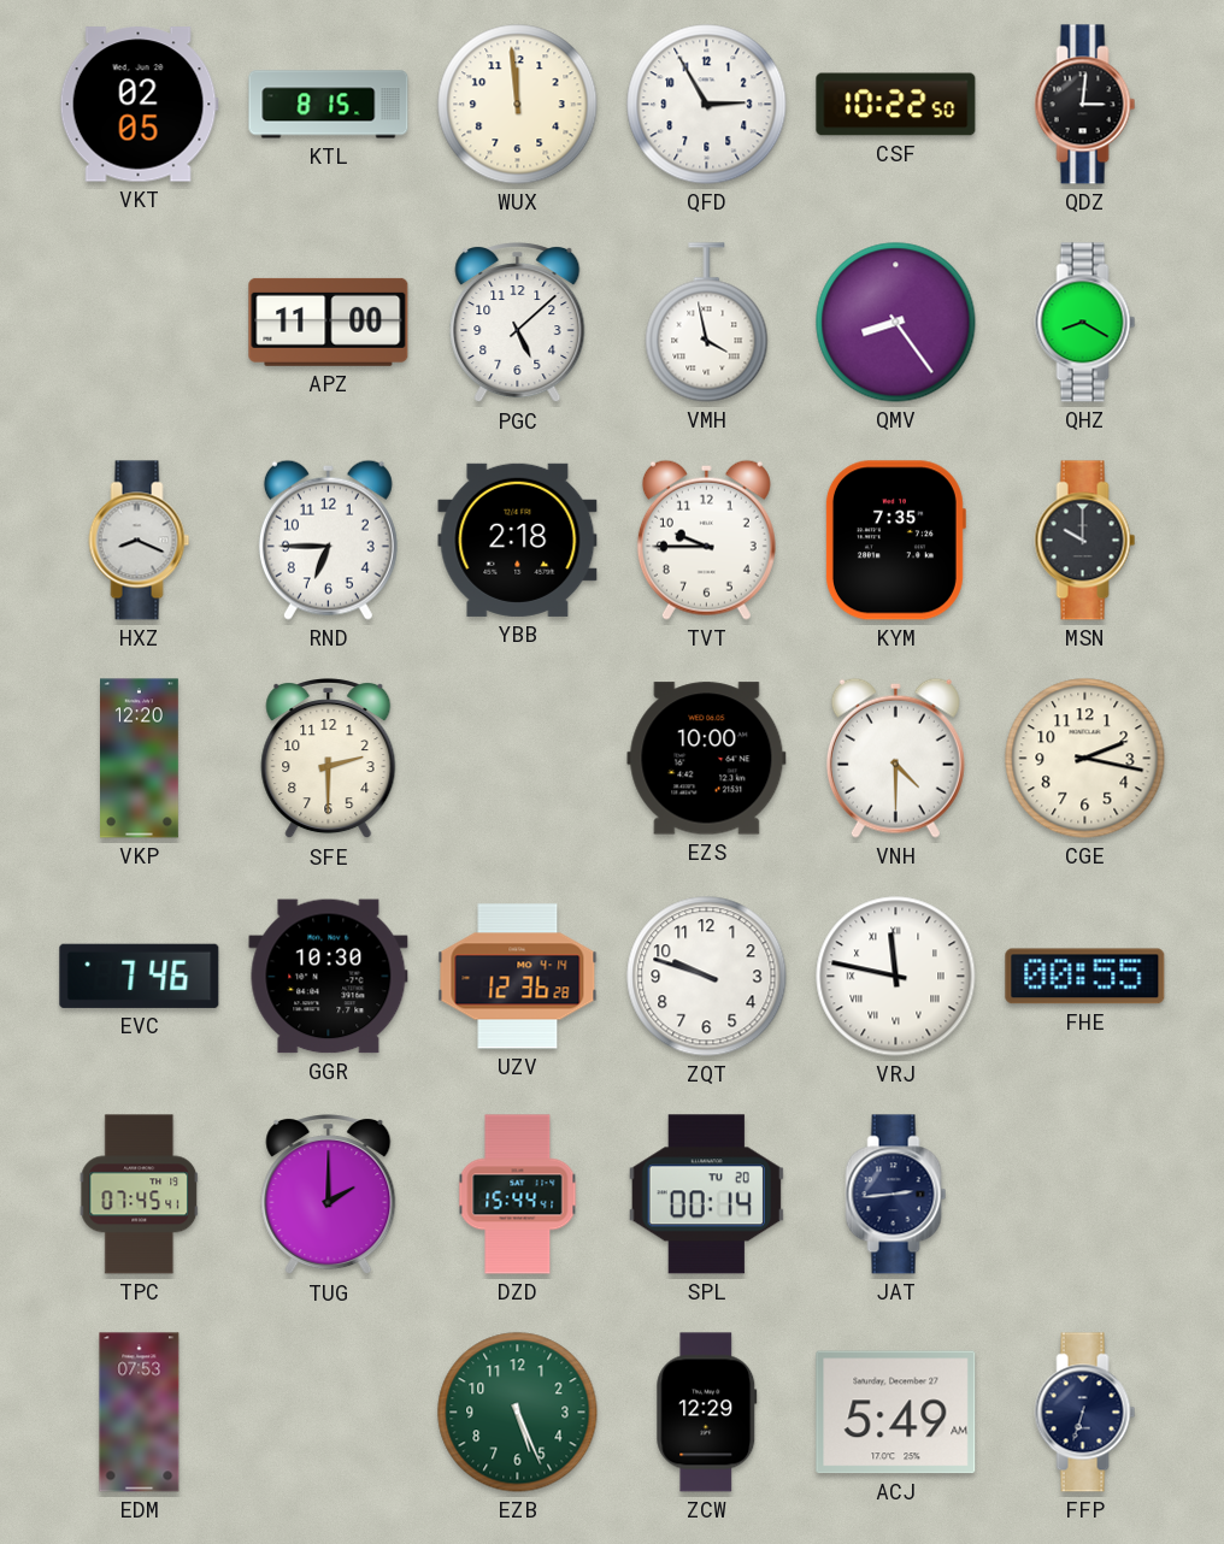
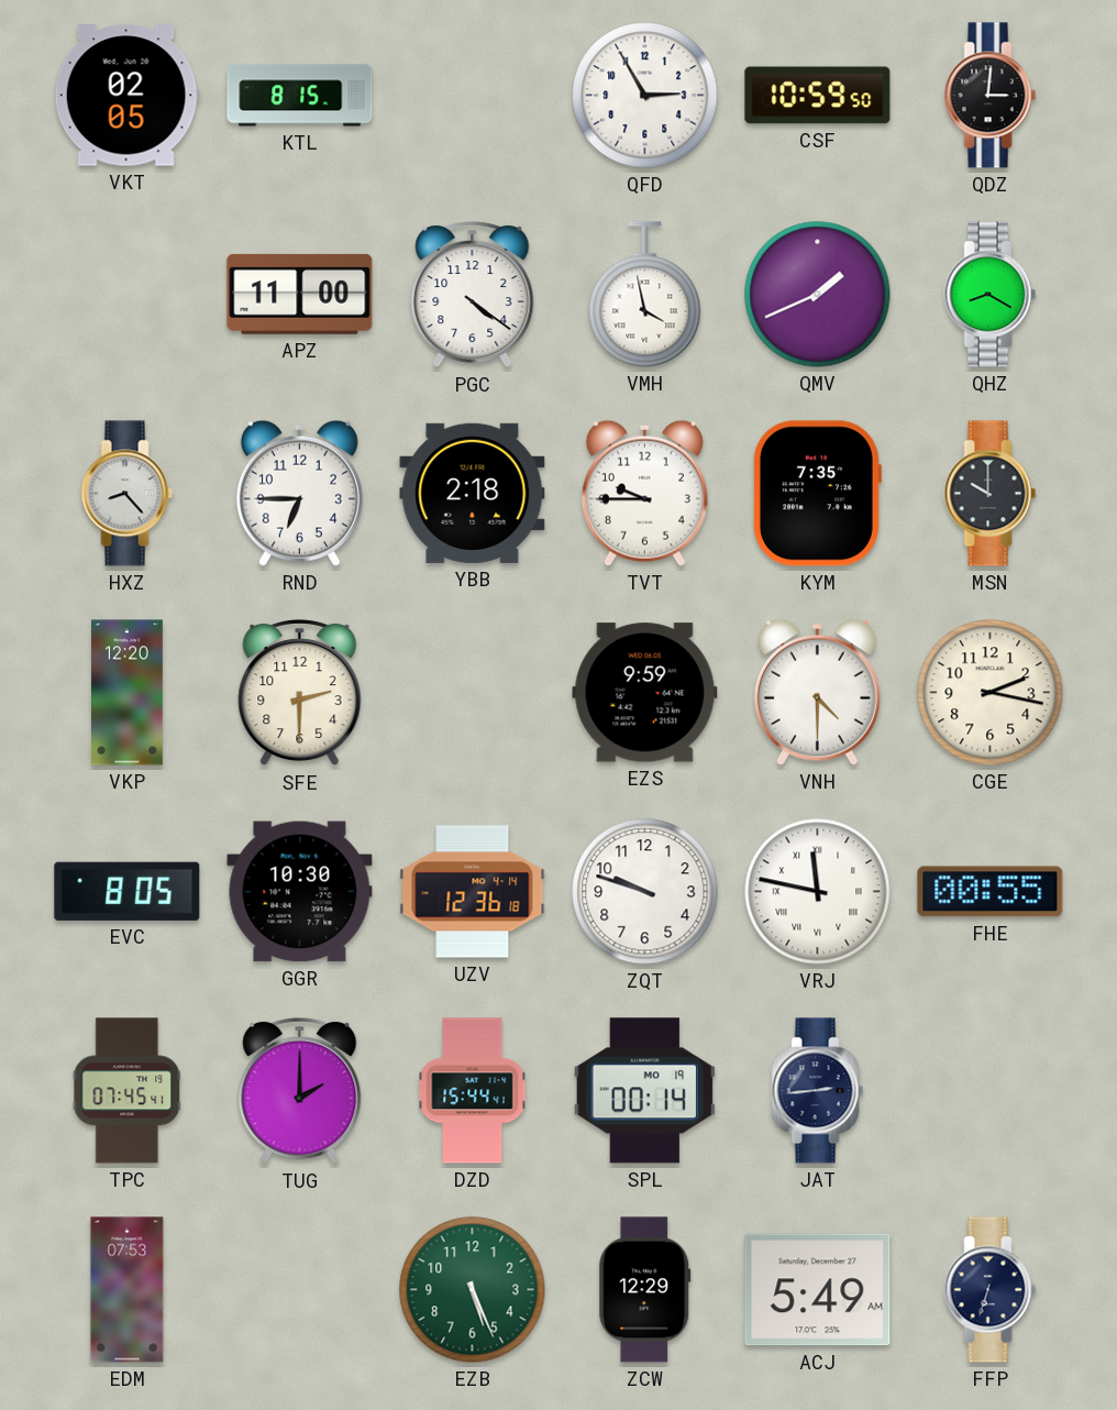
WUX: 11:59 -> none
CSF: 10:22 -> 10:59
PGC: 5:08 -> 4:21
QMV: 8:24 -> 1:41
HXZ: 8:19 -> 8:23
EZS: 10:00 -> 9:59
EVC: 7:46 -> 8:05
UZV: 12:36:28 -> 12:36:18
SPL date: TU 20 -> MO 19
